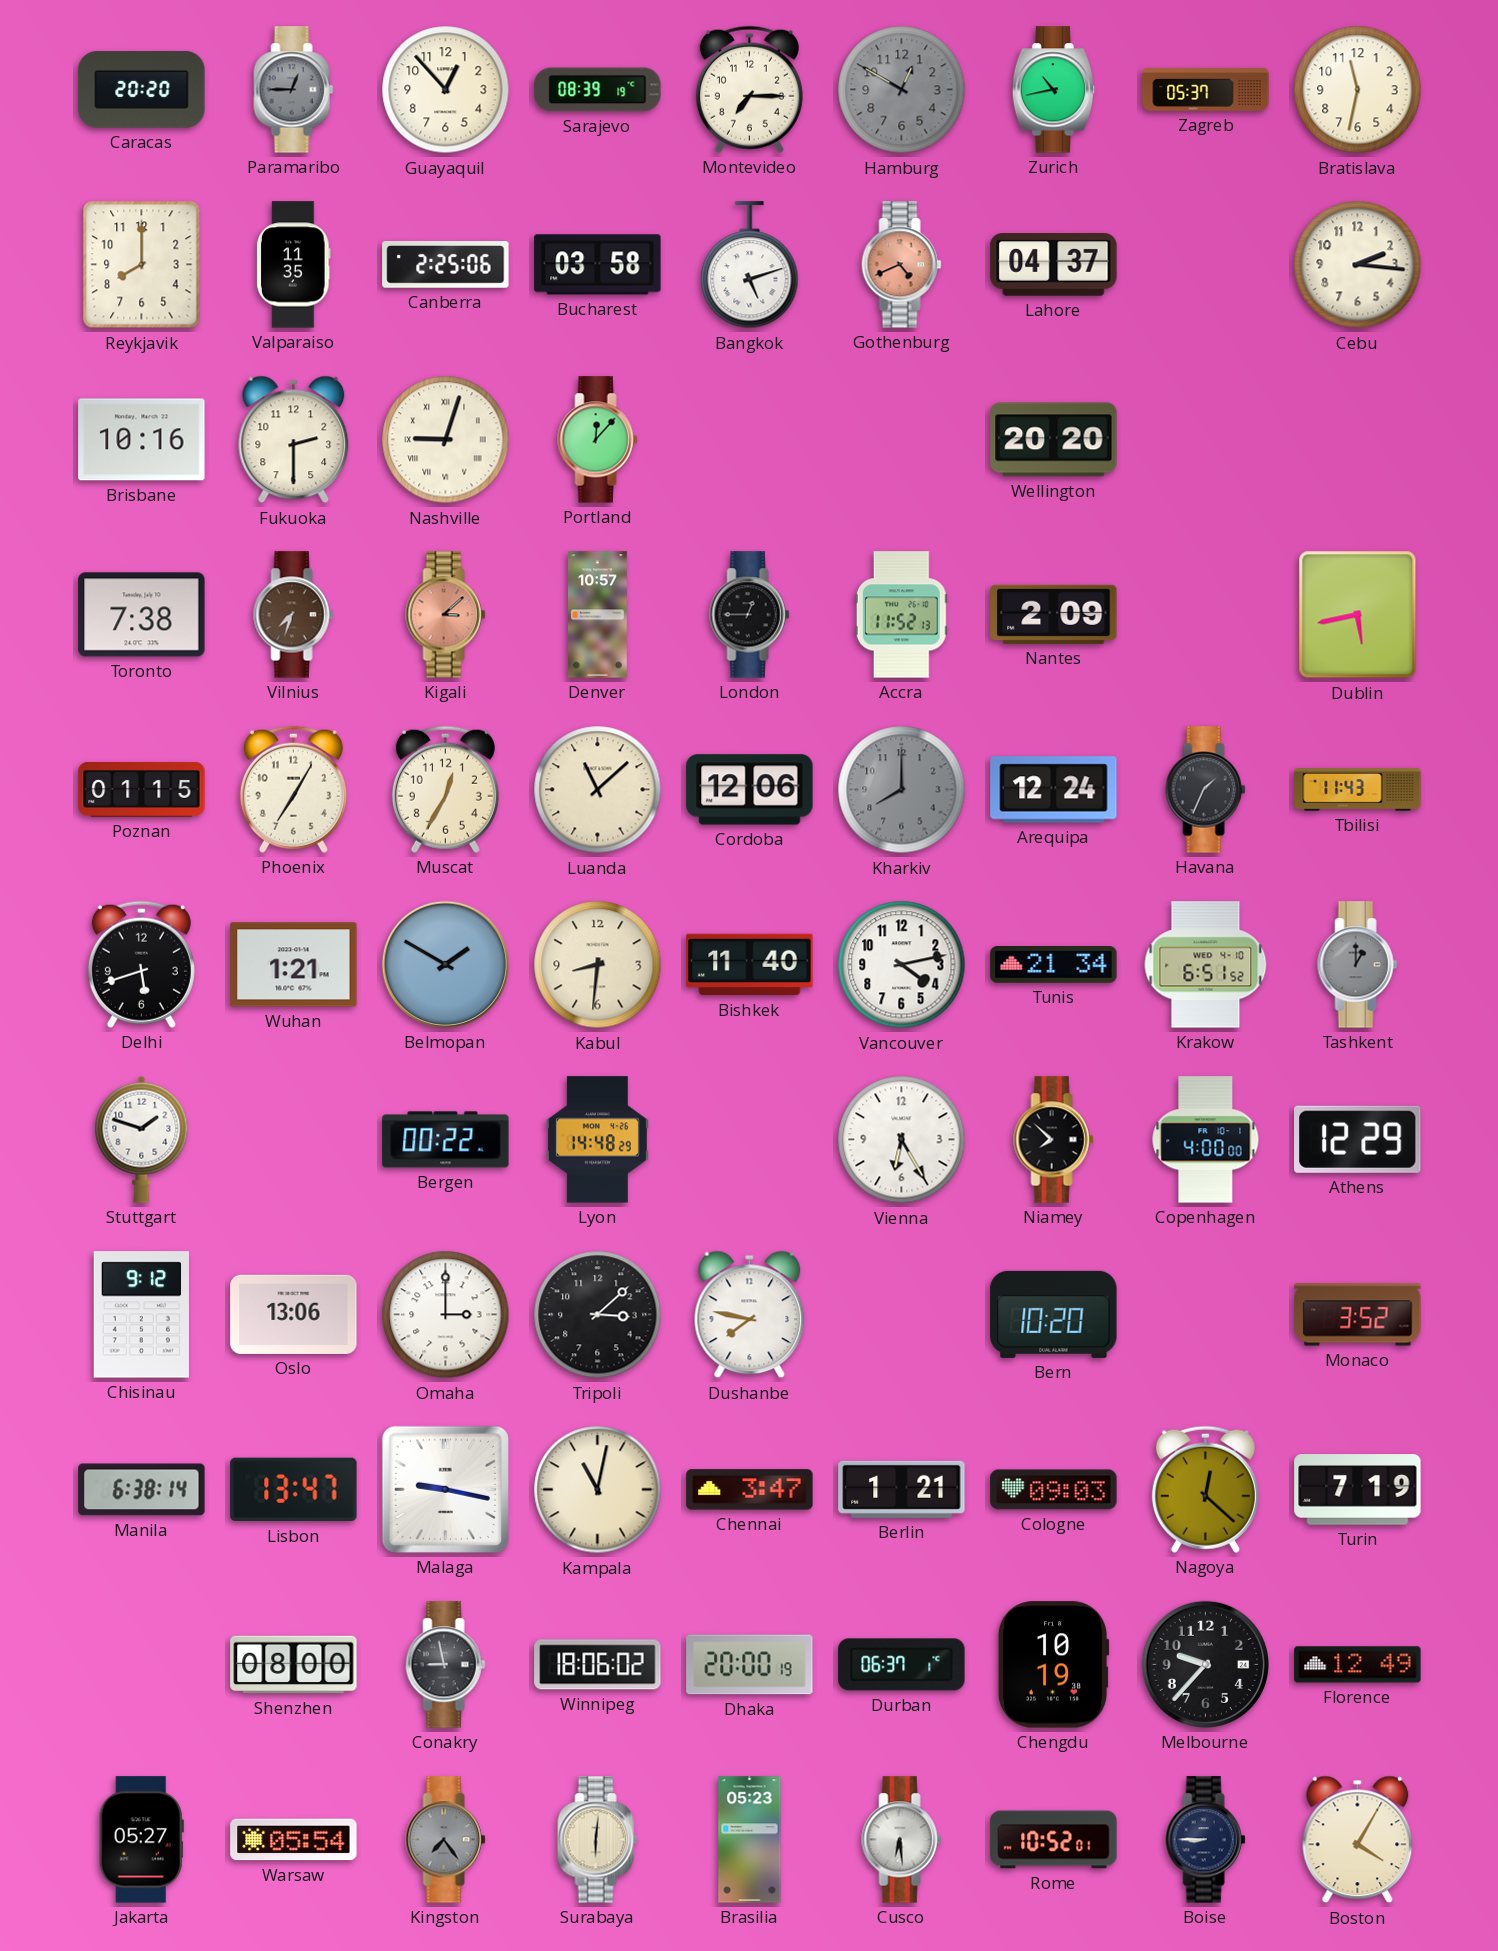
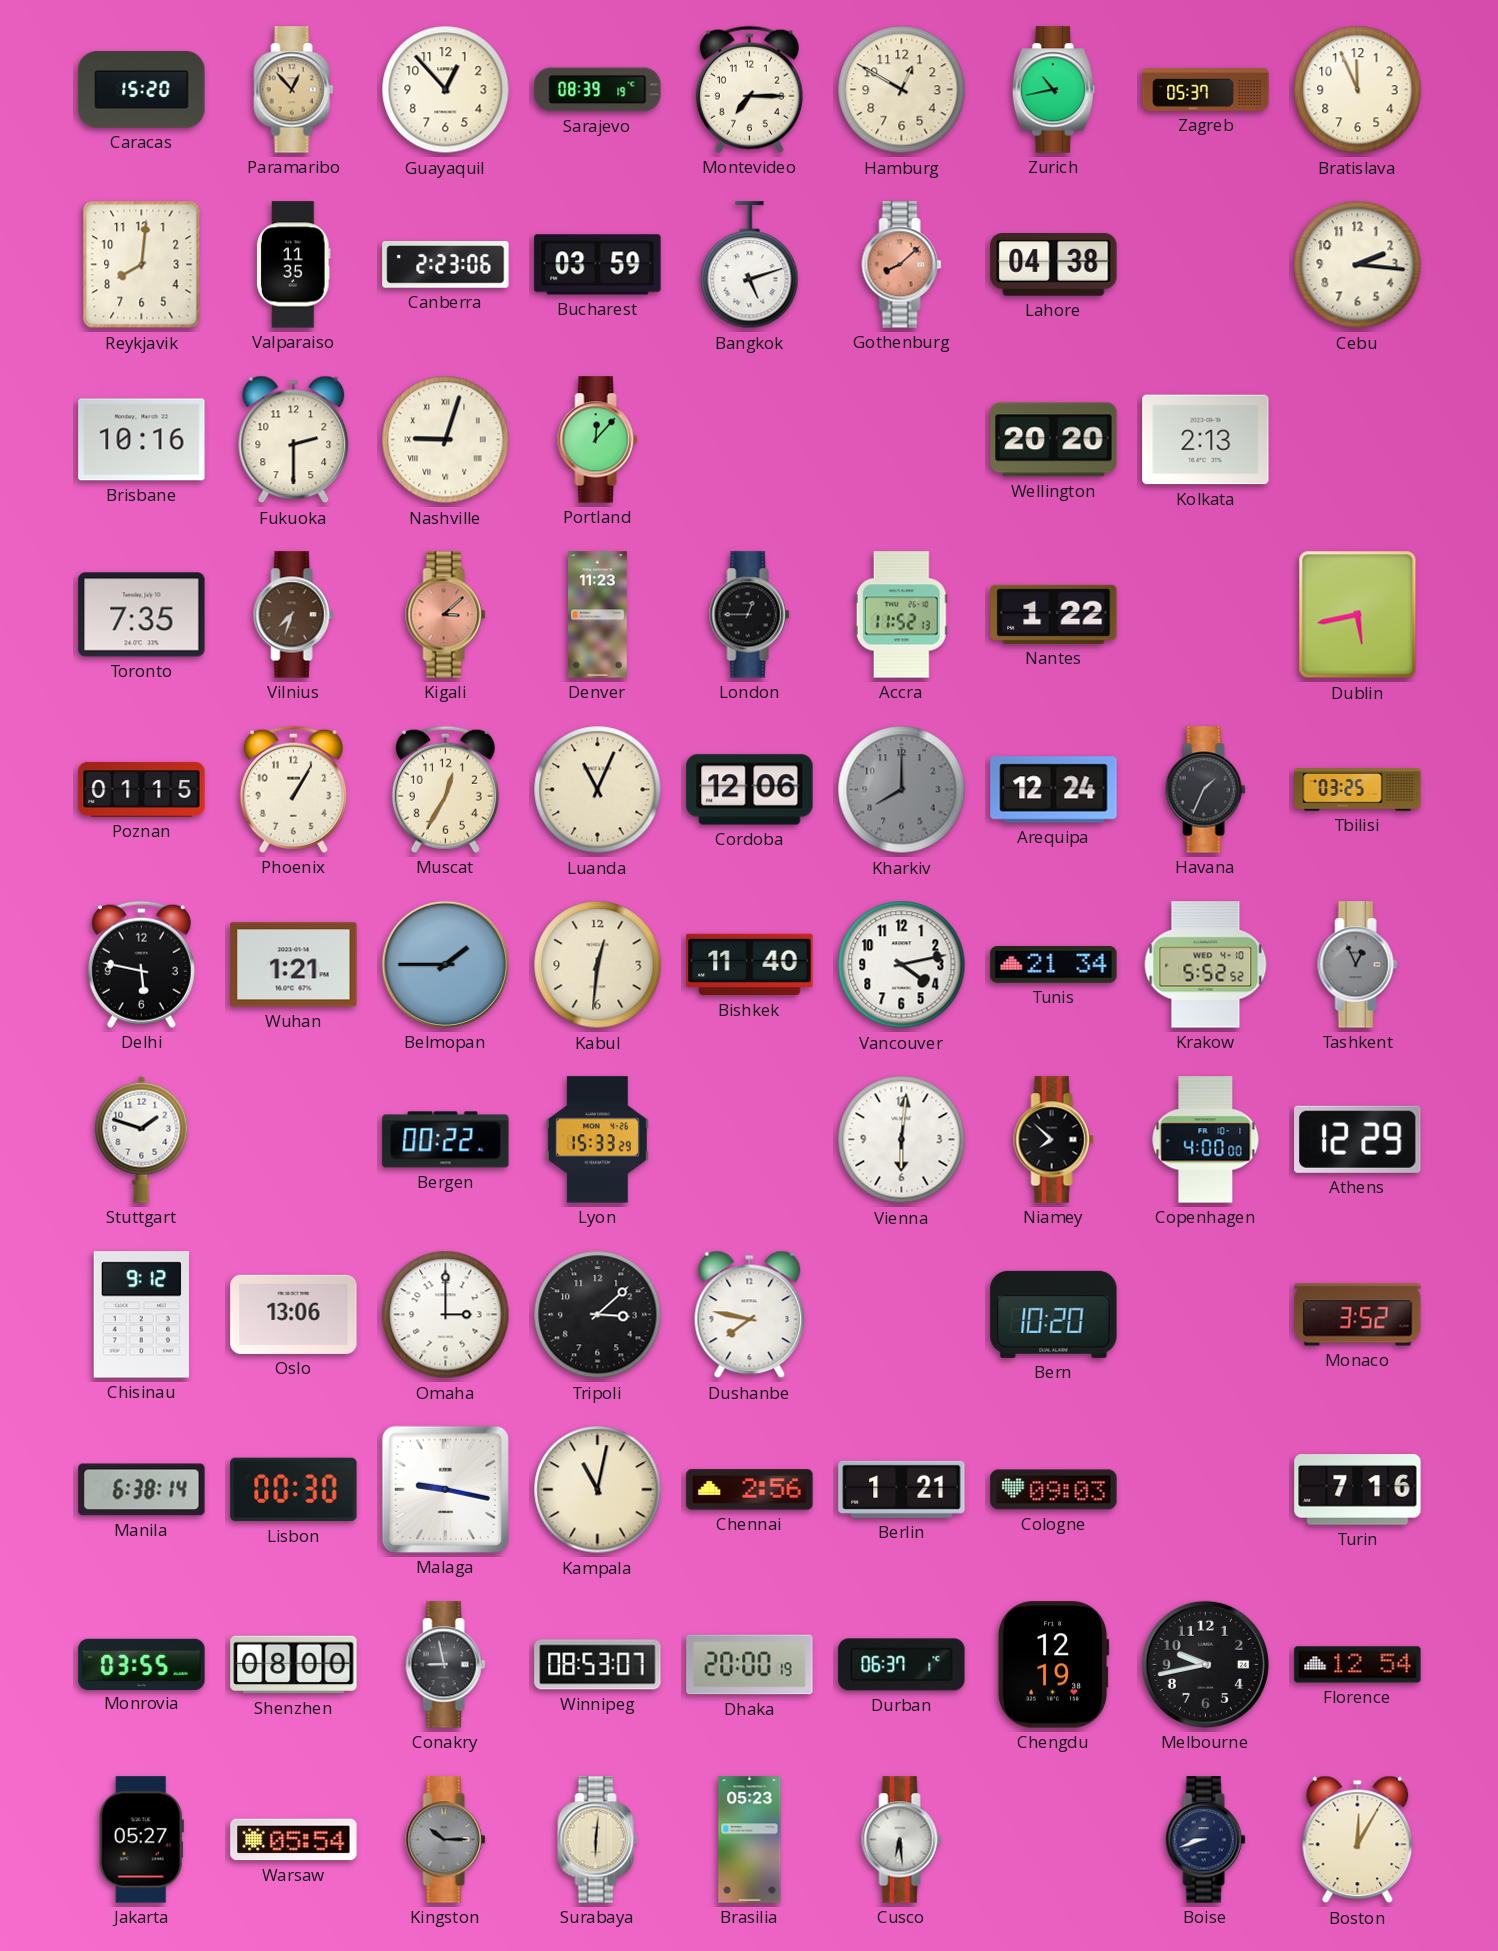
Caracas: 20:20 -> 15:20
Paramaribo: 12:45 -> 12:53
Paramaribo dial: grey -> champagne
Hamburg dial: grey -> cream
Bratislava: 11:32 -> 11:56
Reykjavik: 8:00 -> 8:01
Canberra: 2:25 -> 2:23
Bucharest: 03:58 -> 03:59
Gothenburg: 4:41 -> 8:08
Lahore: 04:37 -> 04:38
Kolkata: none -> 2:13
Toronto: 7:38 -> 7:35
Denver: 10:57 -> 11:23
Nantes: 2:09 -> 1:22
Phoenix: 7:05 -> 1:05
Luanda: 11:08 -> 11:04
Tbilisi: 11:43 -> 03:25
Delhi: 5:42 -> 5:47
Belmopan: 1:50 -> 1:45
Kabul: 8:31 -> 12:31
Krakow: 6:51 -> 5:52
Tashkent: 1:00 -> 12:56
Lyon: 14:48 -> 15:33
Vienna: 6:25 -> 6:01
Lisbon: 13:47 -> 00:30
Chennai: 3:47 -> 2:56
Nagoya: 12:22 -> none
Turin: 7:19 -> 7:16
Monrovia: none -> 03:55
Winnipeg: 18:06 -> 08:53
Chengdu: 10:19 -> 12:19
Melbourne: 9:37 -> 9:43
Florence: 12:49 -> 12:54
Kingston: 7:24 -> 10:15
Rome: 10:52 -> none
Boise: 8:45 -> 8:42
Boston: 4:05 -> 12:05
